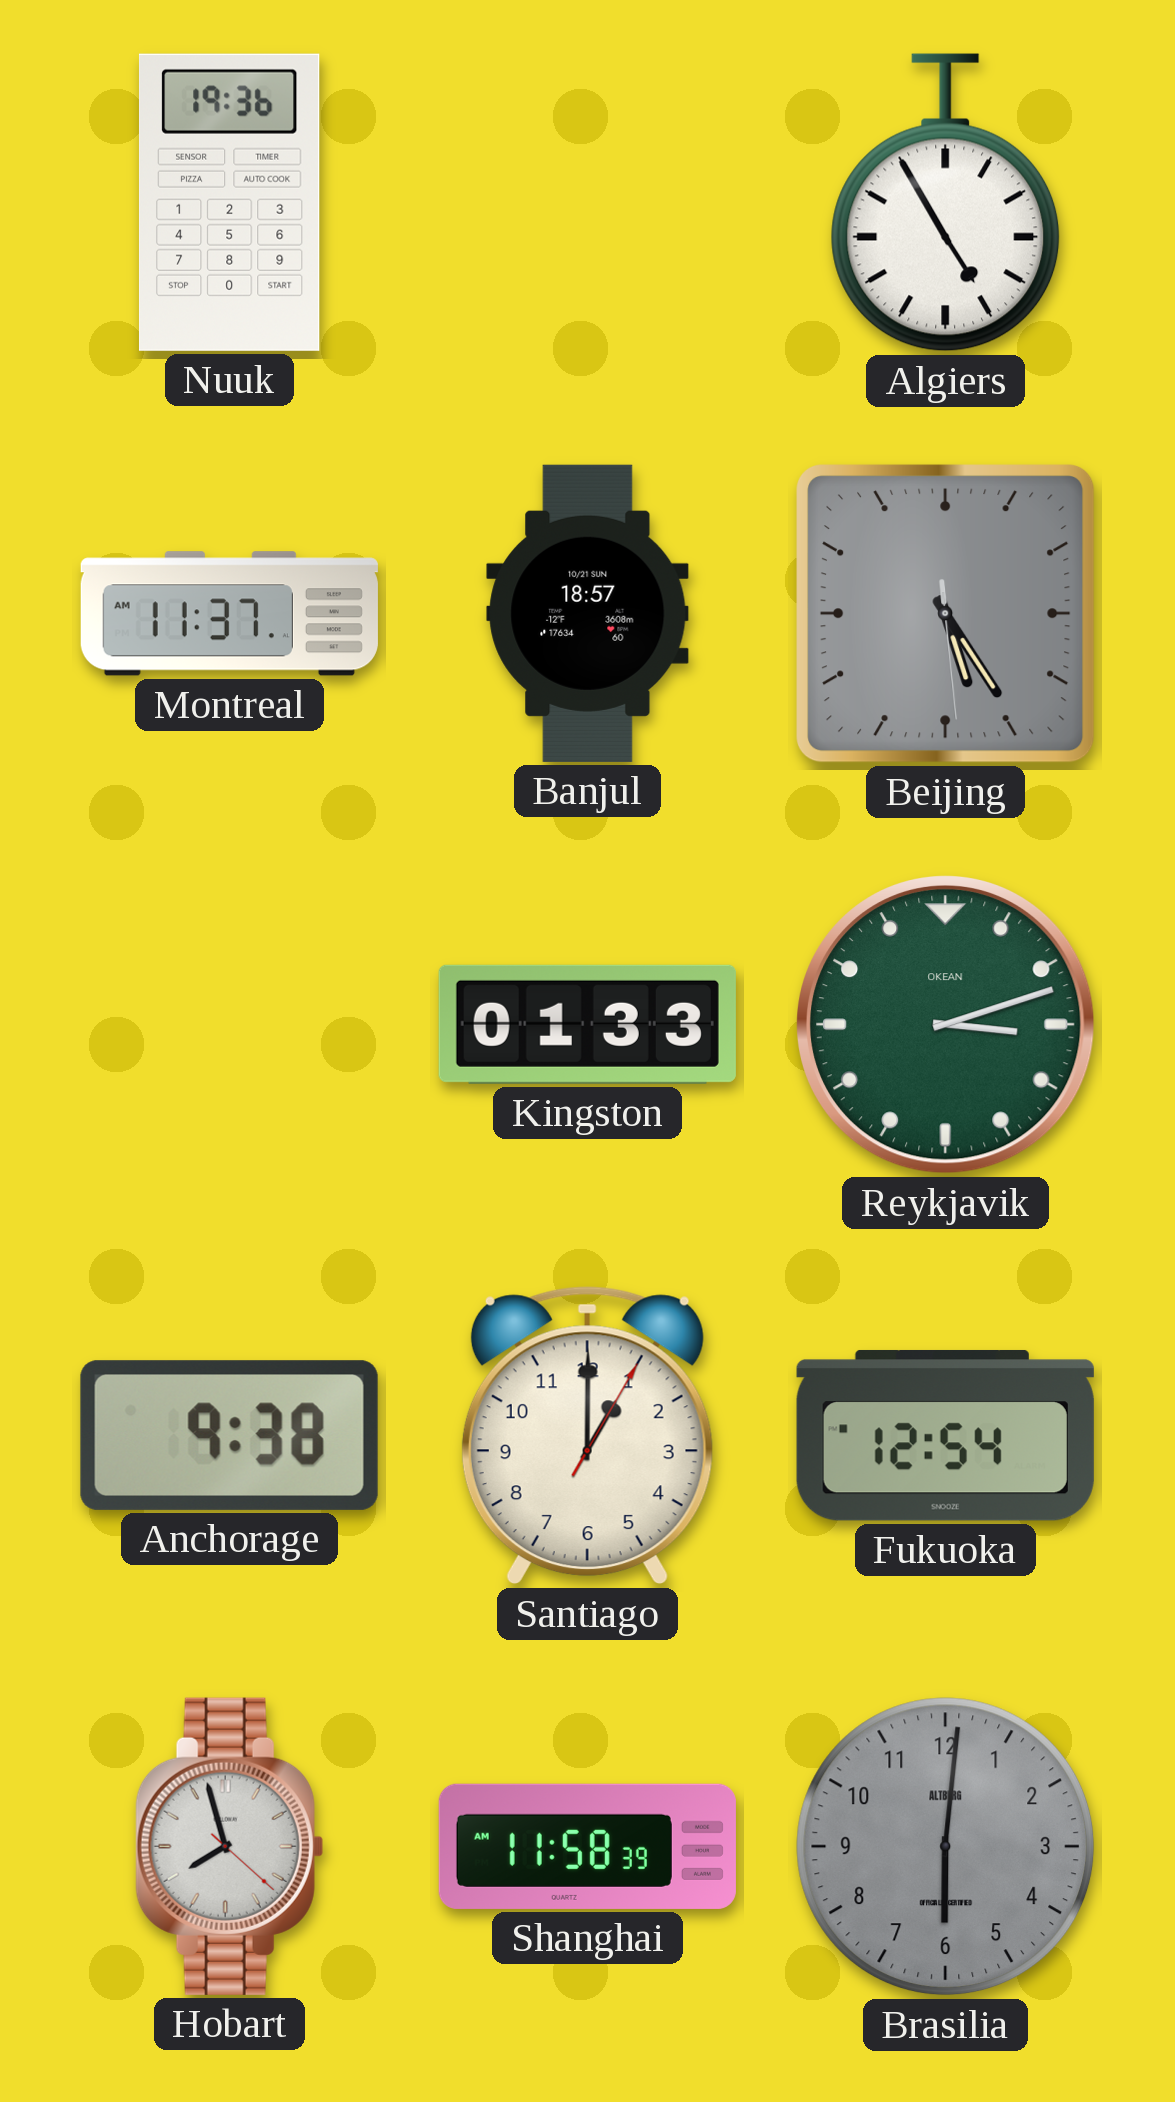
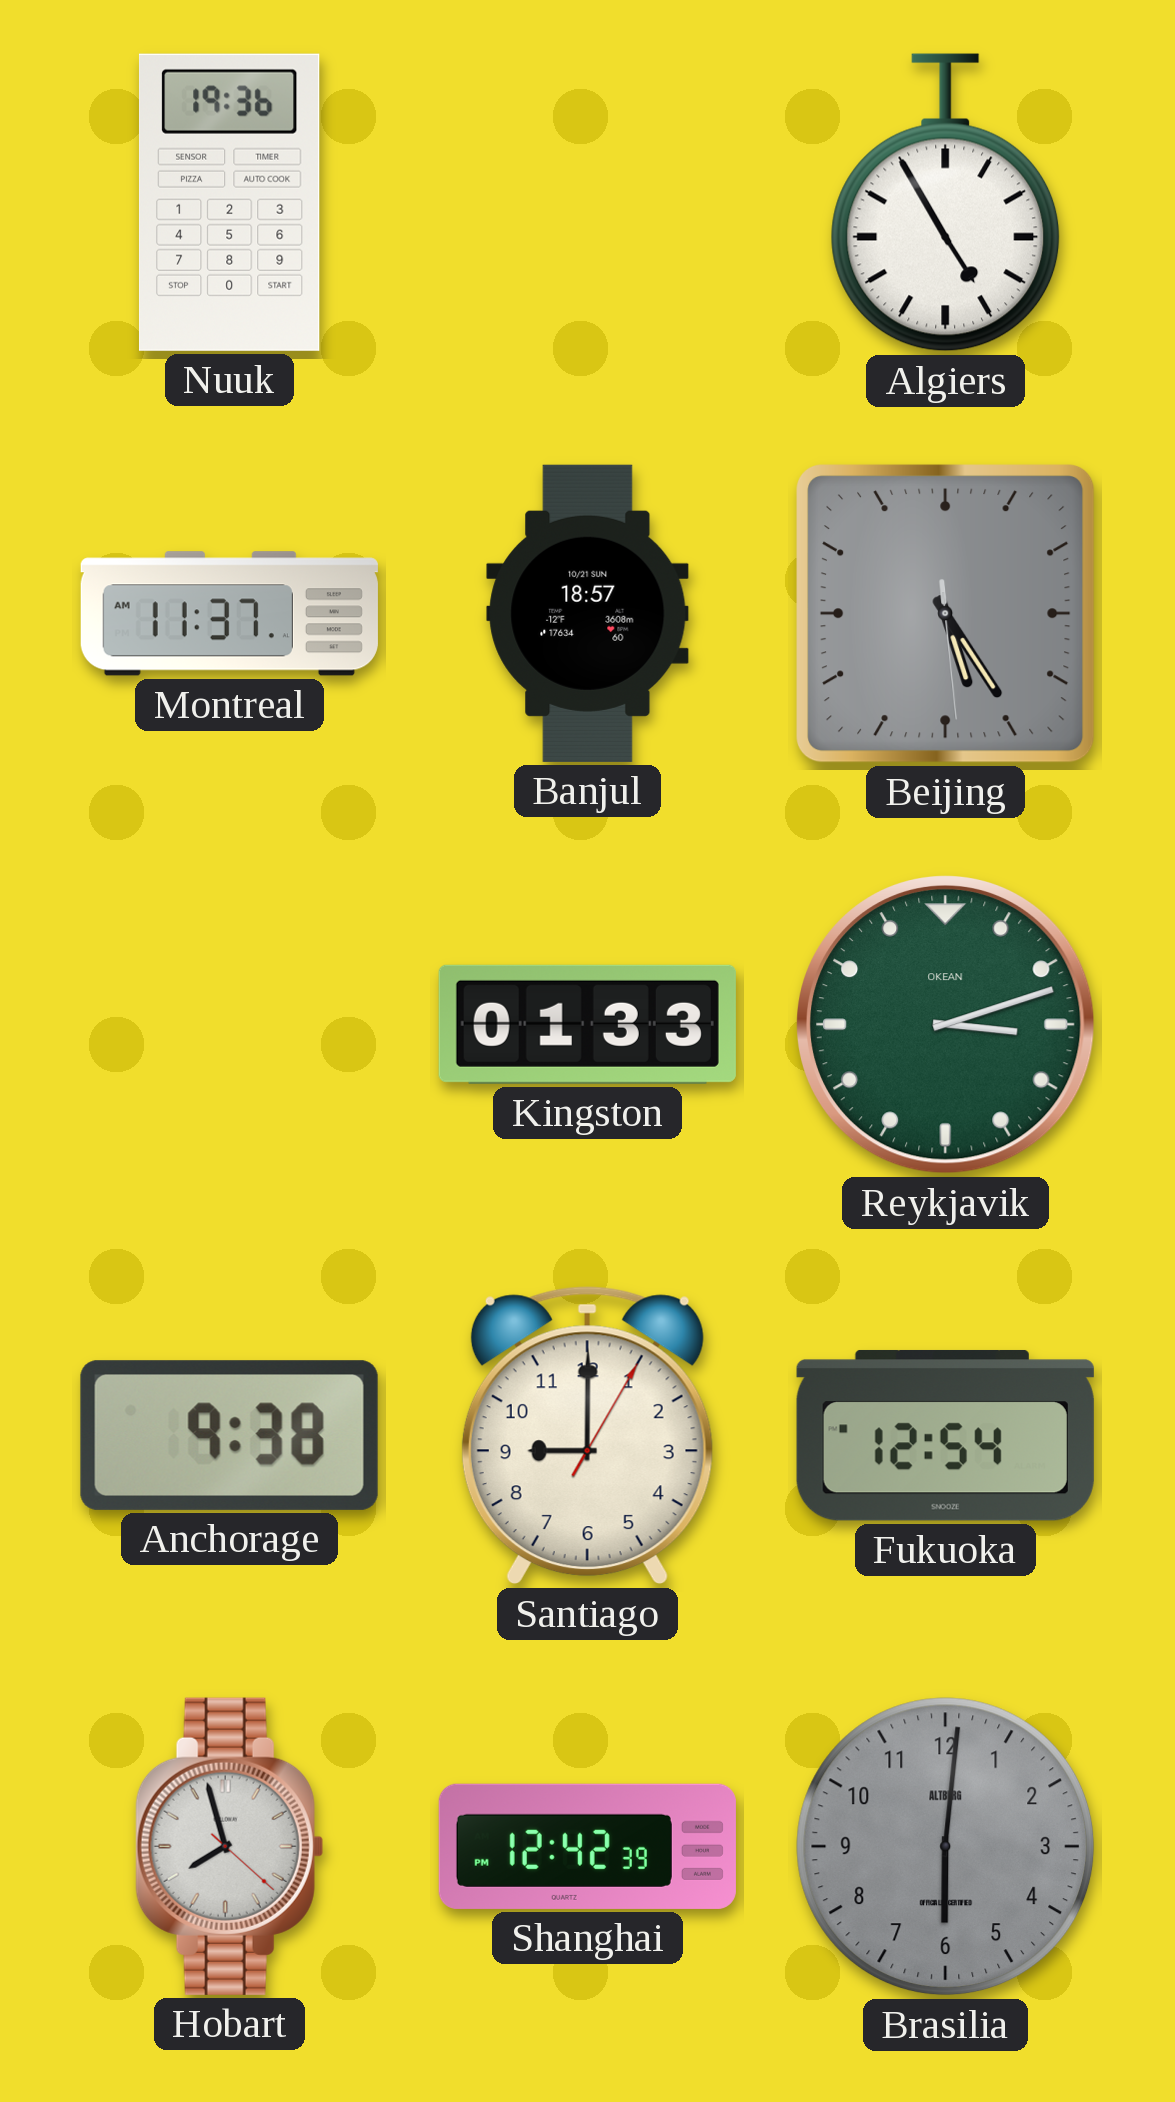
Santiago: 1:00 -> 9:00
Shanghai: 11:58 -> 12:42
